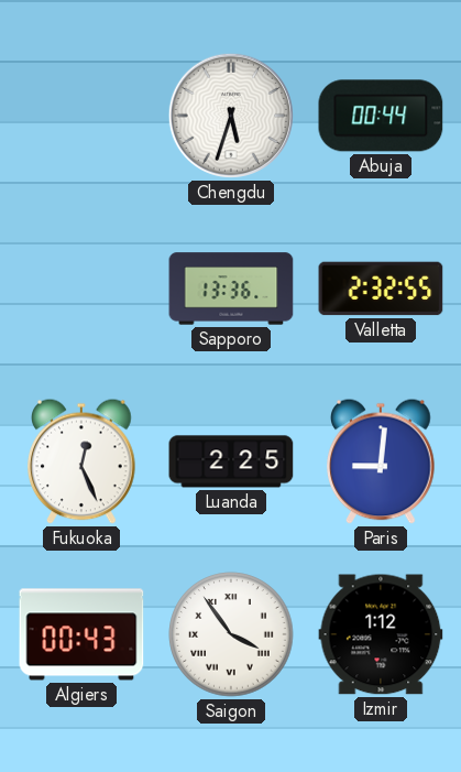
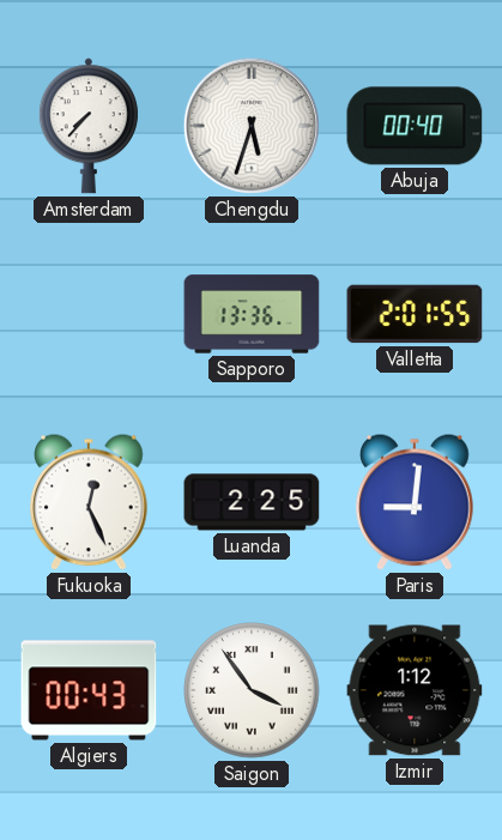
Amsterdam: none -> 7:37
Abuja: 00:44 -> 00:40
Valletta: 2:32 -> 2:01
